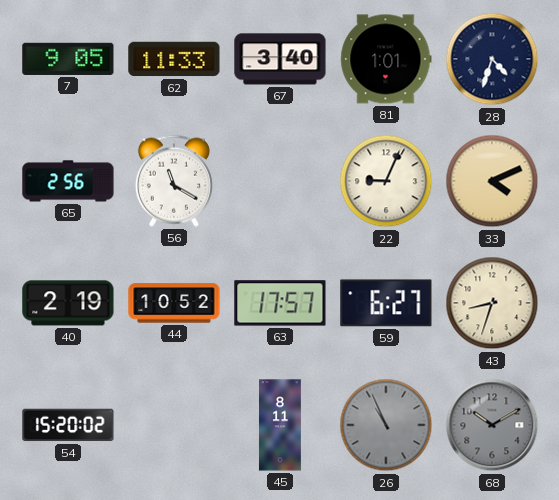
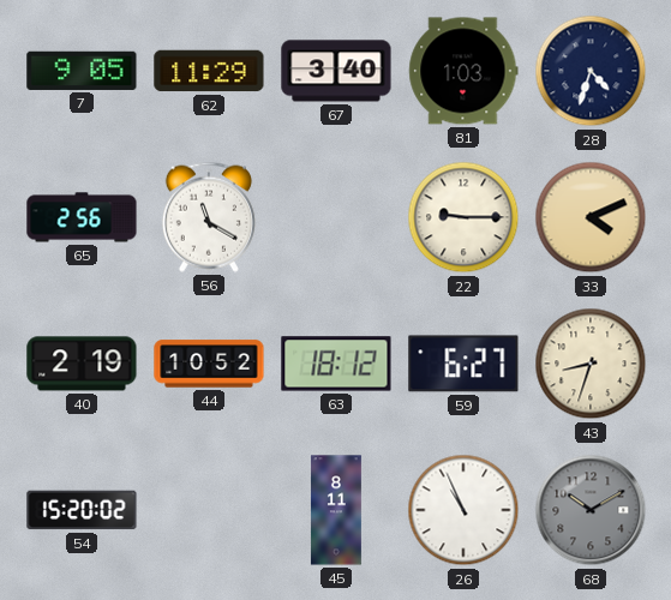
62: 11:33 -> 11:29
81: 1:01 -> 1:03
22: 9:04 -> 9:15
63: 17:57 -> 18:12
26 dial: grey -> white
